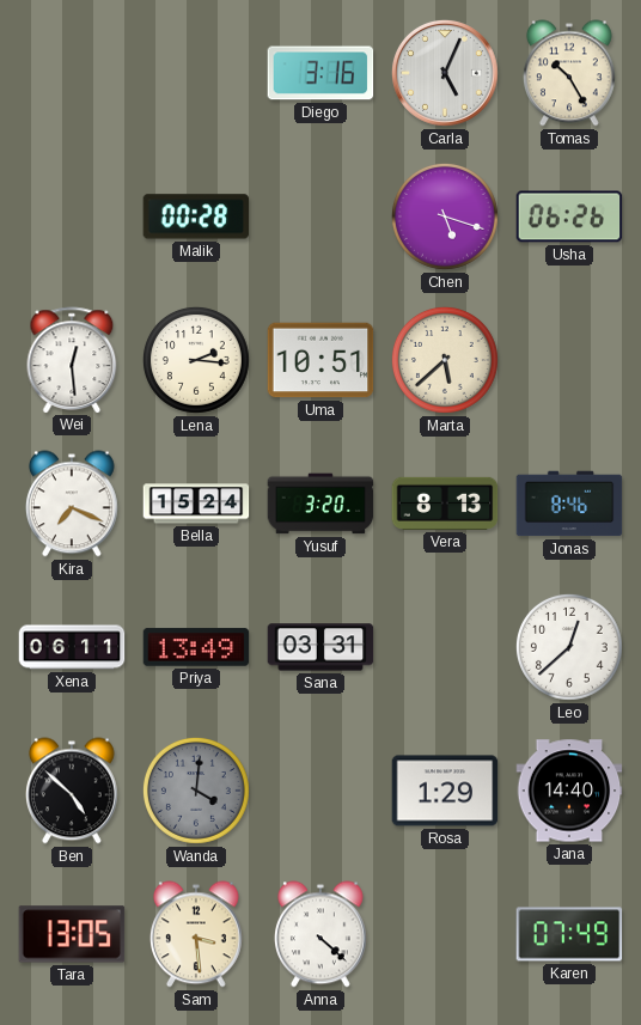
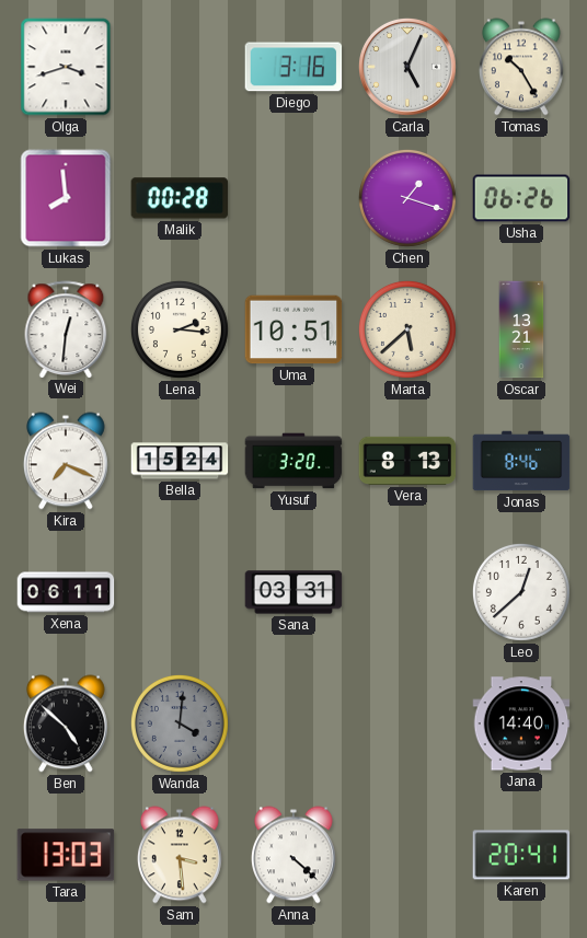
Olga: none -> 3:42
Lukas: none -> 7:59
Chen: 5:18 -> 1:18
Wei: 12:29 -> 12:31
Oscar: none -> 13:21
Priya: 13:49 -> none
Rosa: 1:29 -> none
Tara: 13:05 -> 13:03
Karen: 07:49 -> 20:41
